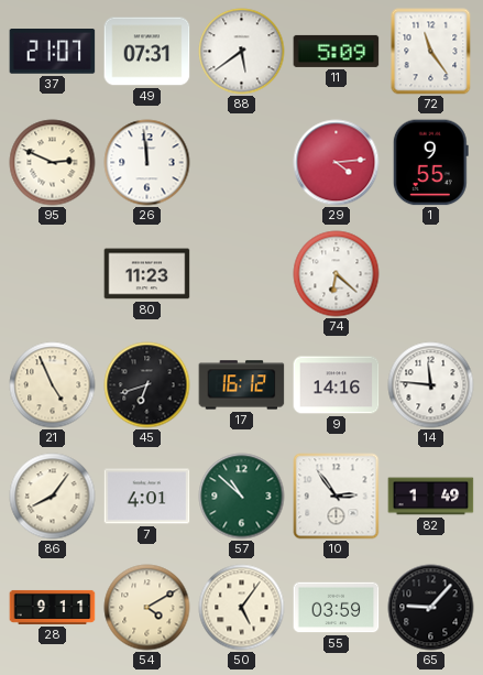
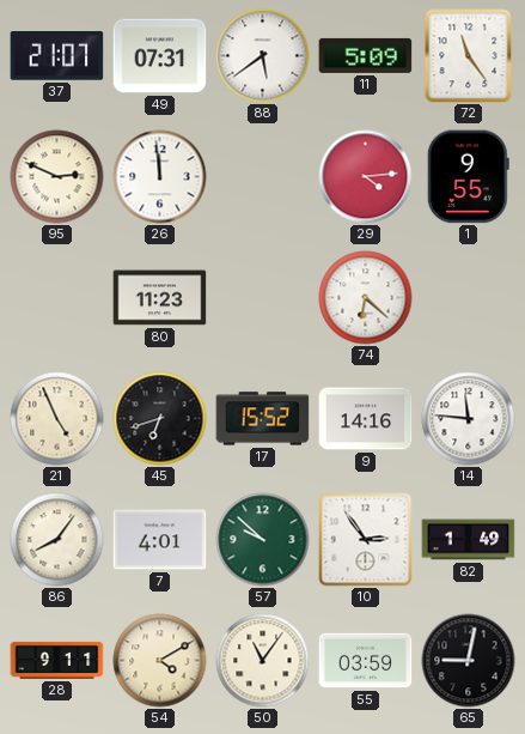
17: 16:12 -> 15:52
57: 10:52 -> 9:52
50: 5:06 -> 11:06
65: 9:07 -> 9:02
